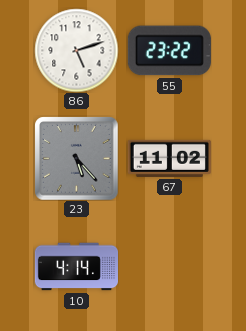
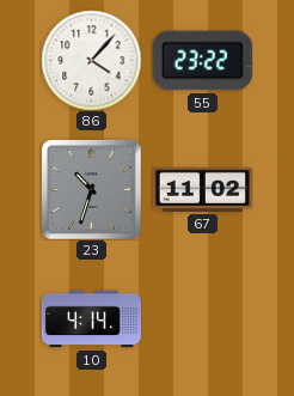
86: 5:12 -> 4:07
23: 5:23 -> 10:33
